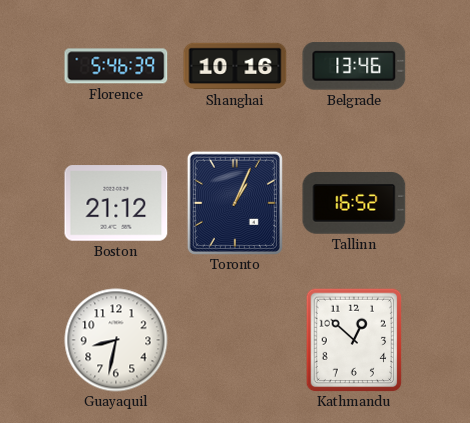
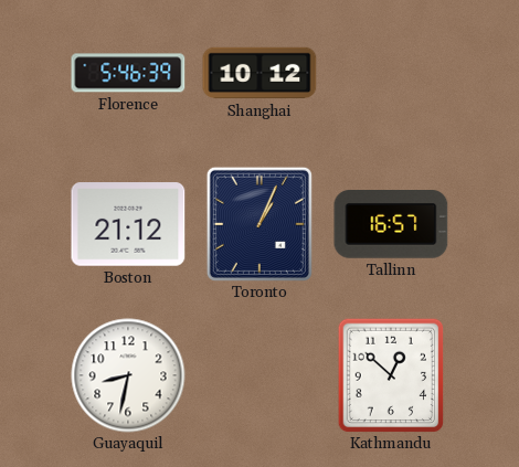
Shanghai: 10:16 -> 10:12
Belgrade: 13:46 -> none
Tallinn: 16:52 -> 16:57
